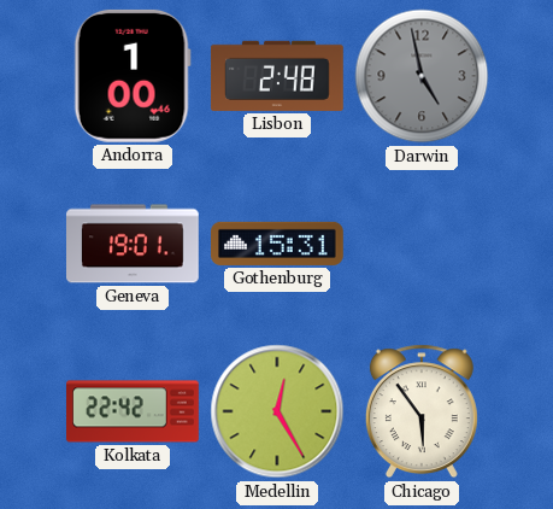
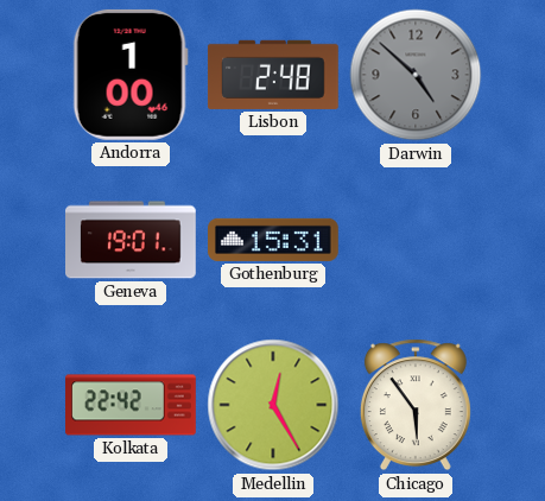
Darwin: 4:58 -> 4:52
